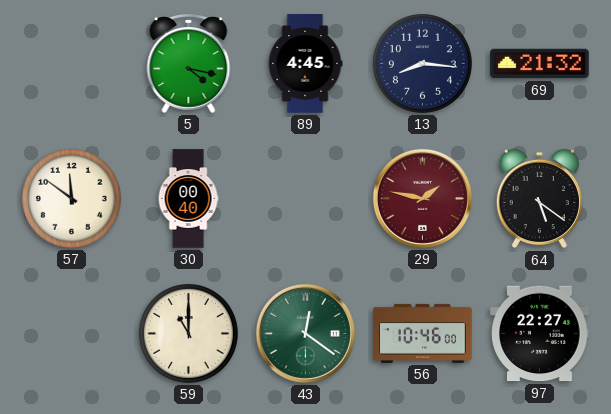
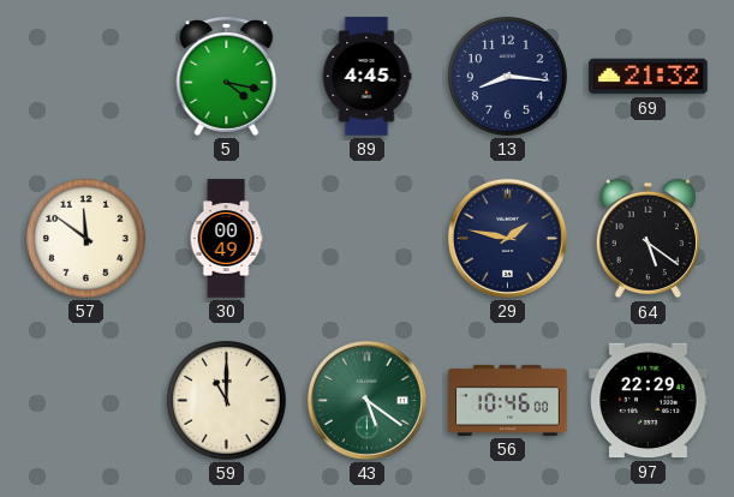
30: 00:40 -> 00:49
29 dial: burgundy -> navy
43: 12:21 -> 5:21
97: 22:27 -> 22:29
